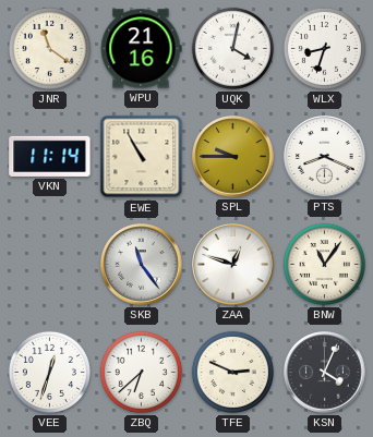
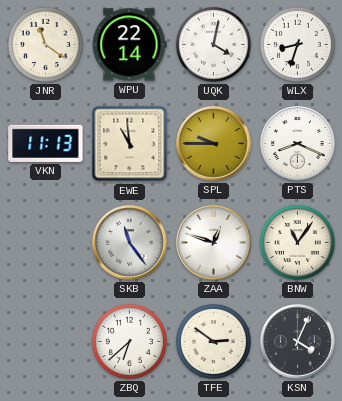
WPU: 21:16 -> 22:14
VKN: 11:14 -> 11:13
EWE: 10:55 -> 10:59
VEE: 12:33 -> none
TFE: 2:49 -> 2:51
